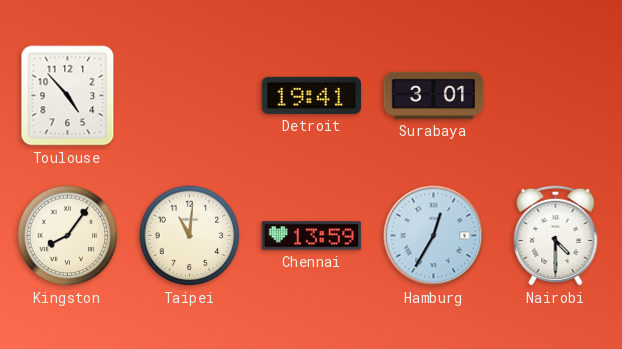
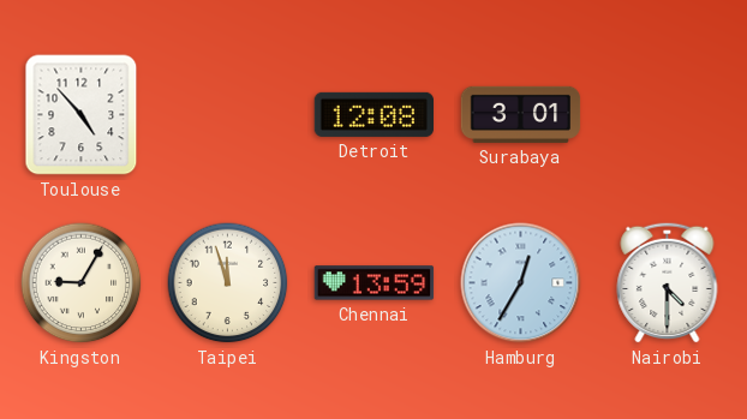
Detroit: 19:41 -> 12:08
Kingston: 8:06 -> 9:05
Taipei: 11:01 -> 11:57
